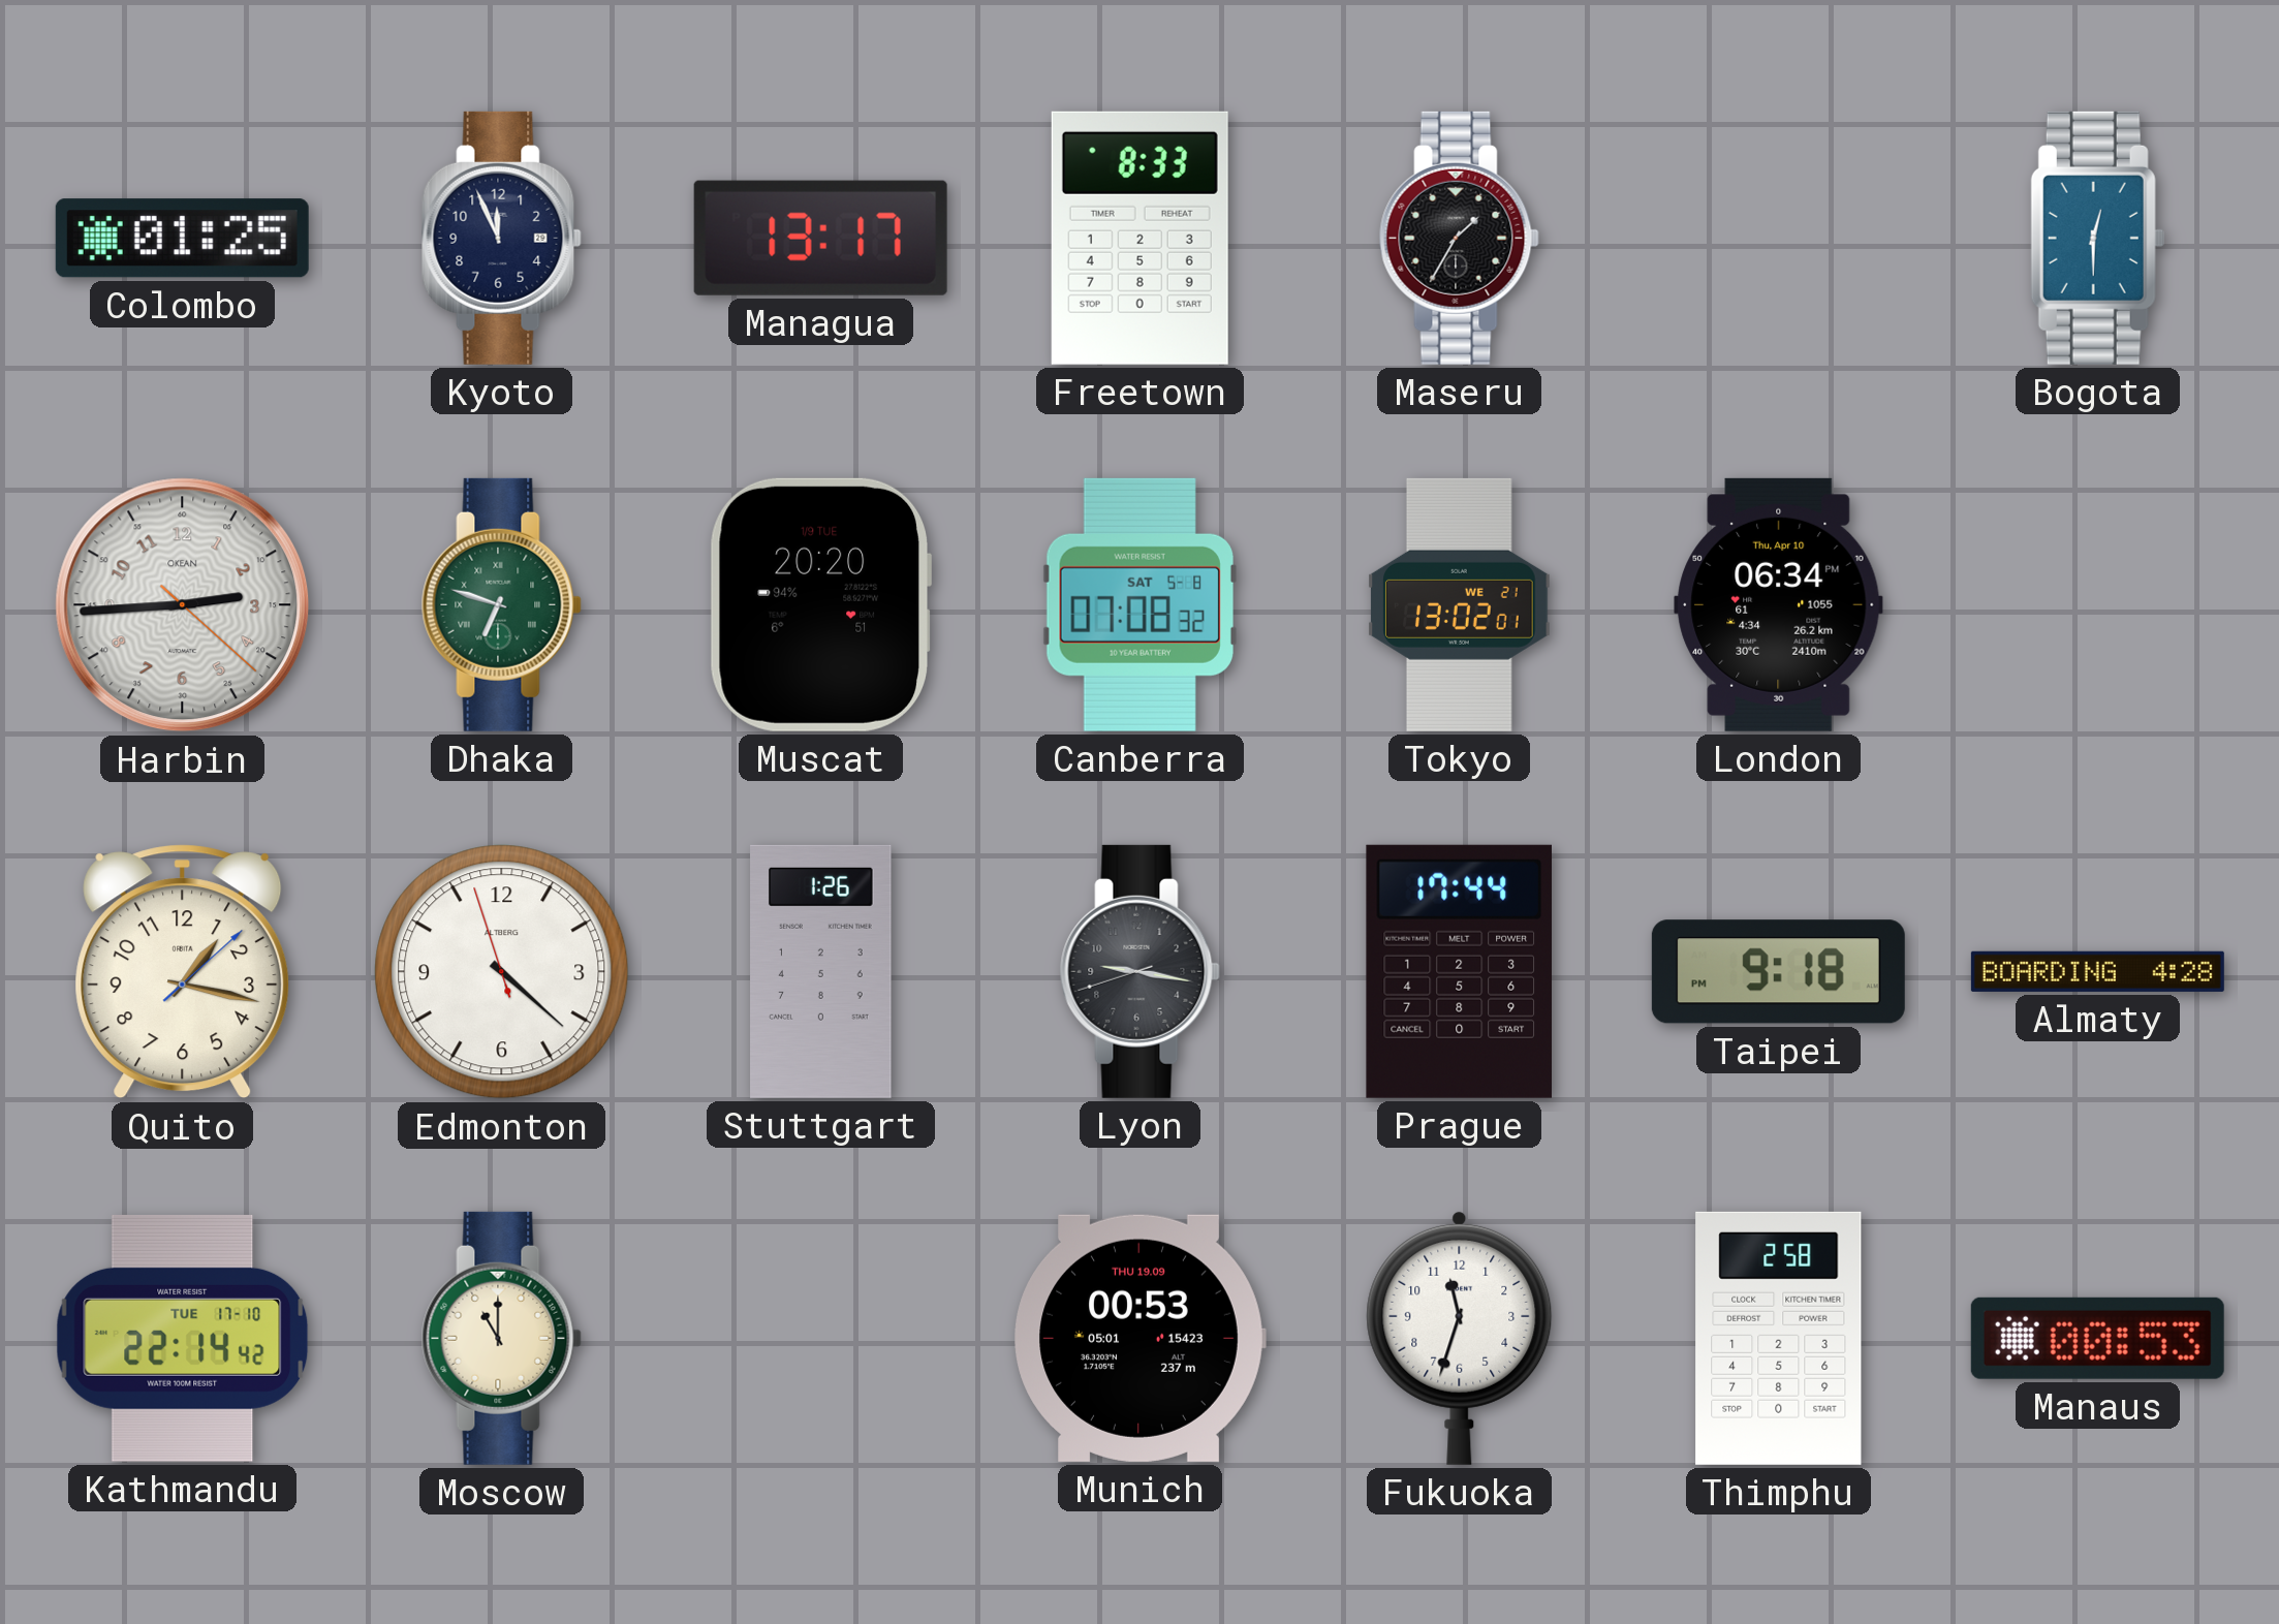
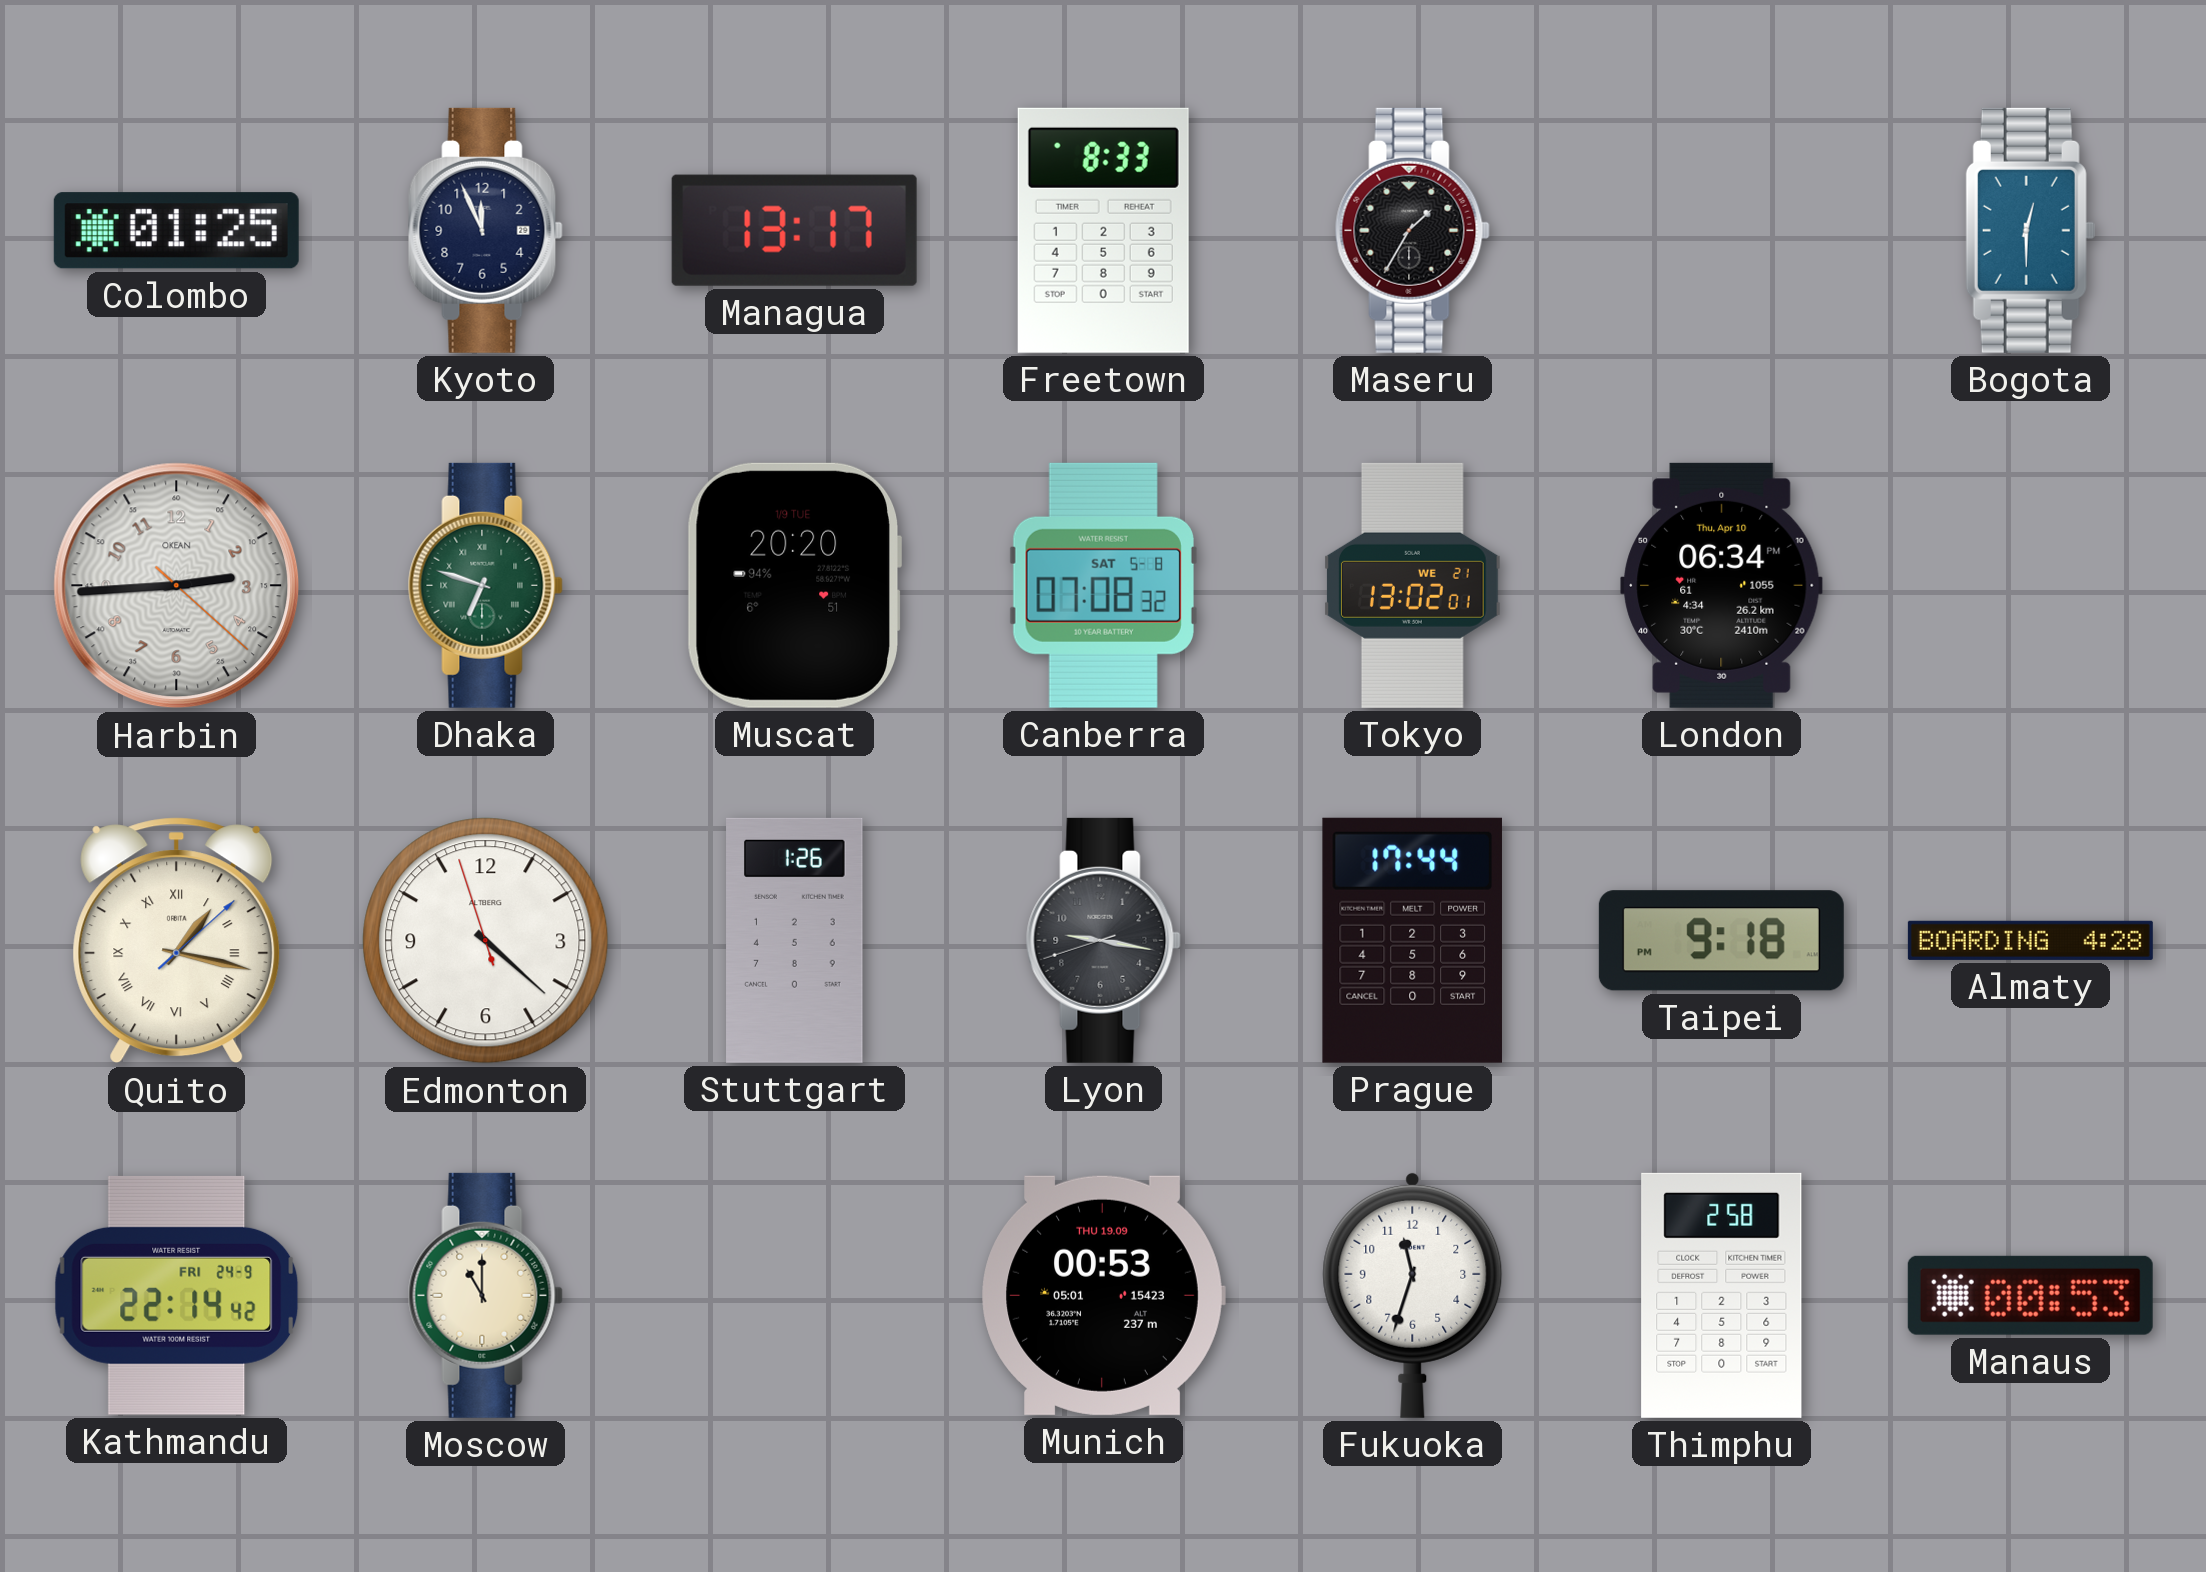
Quito numerals: Arabic -> Roman
Kathmandu date: TUE 17-10 -> FRI 24-9
